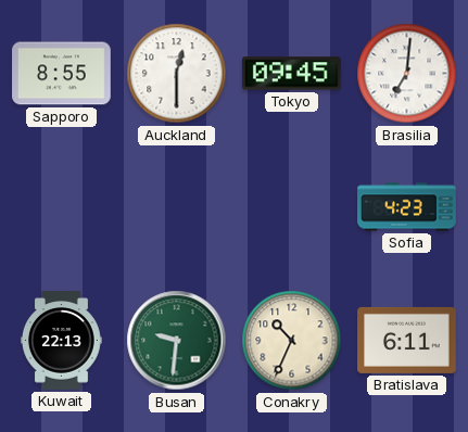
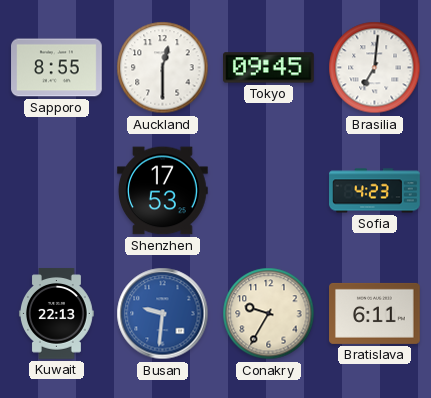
Shenzhen: none -> 17:53
Busan dial: green -> blue
Conakry: 10:34 -> 9:35
